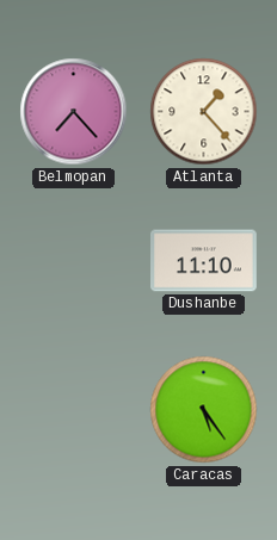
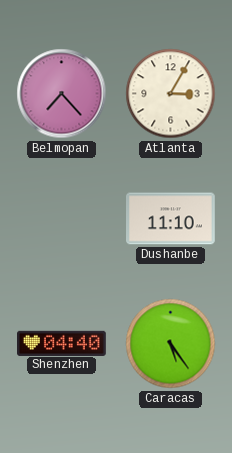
Atlanta: 1:23 -> 3:05
Shenzhen: none -> 04:40
